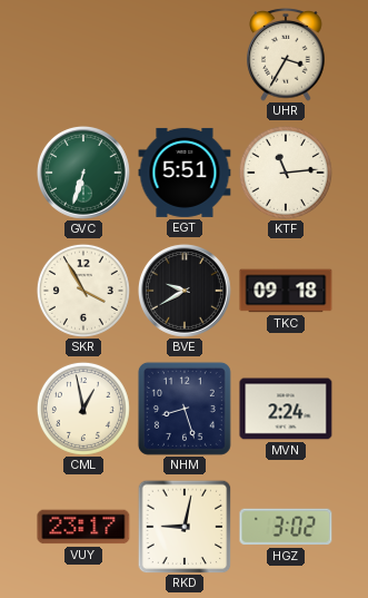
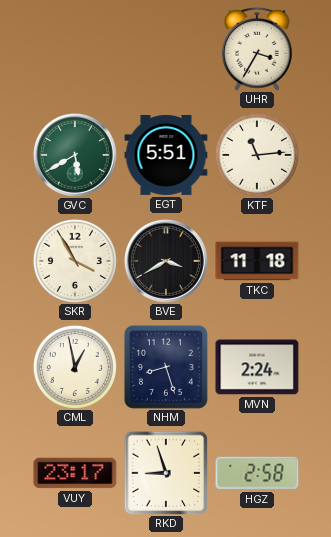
GVC: 6:33 -> 5:40
BVE: 9:40 -> 3:40
TKC: 09:18 -> 11:18
RKD: 9:02 -> 8:57
HGZ: 3:02 -> 2:58
